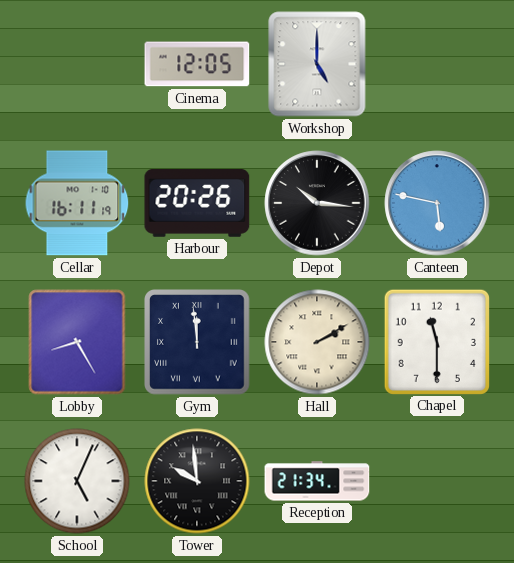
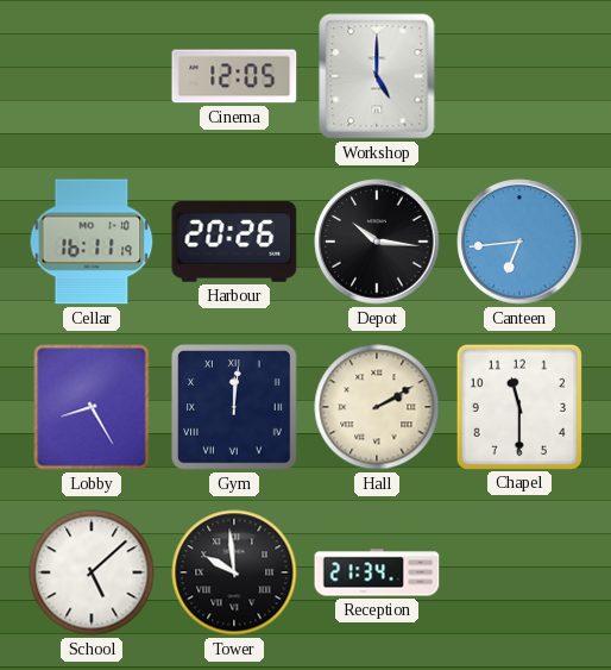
Canteen: 5:47 -> 6:44
Gym: 11:59 -> 12:01
School: 5:04 -> 5:08
